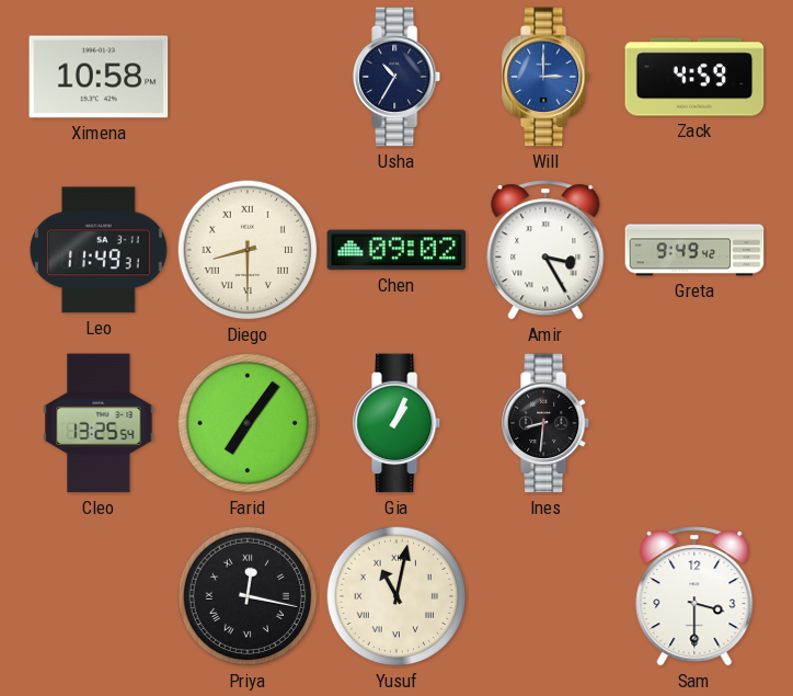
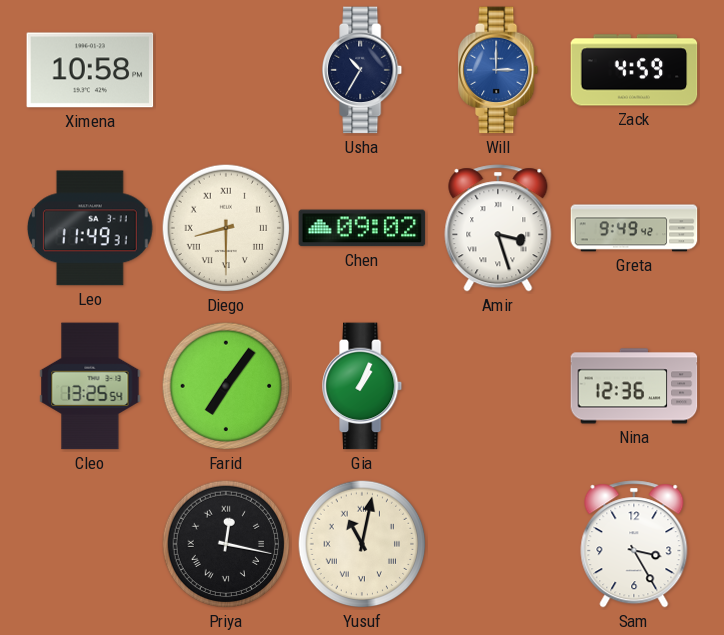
Amir: 3:25 -> 3:27
Ines: 8:31 -> none
Nina: none -> 12:36
Sam: 3:30 -> 3:25
